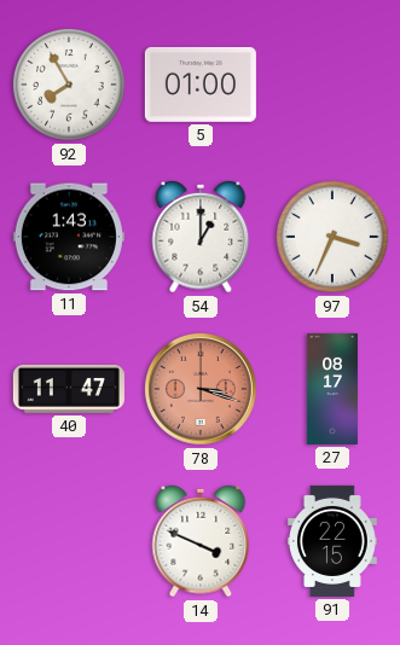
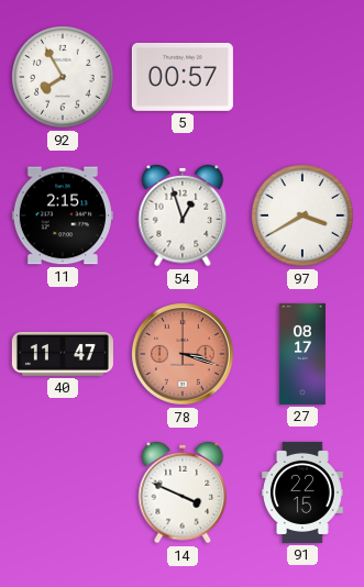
5: 01:00 -> 00:57
11: 1:43 -> 2:15
54: 1:00 -> 12:57
97: 3:34 -> 3:40
